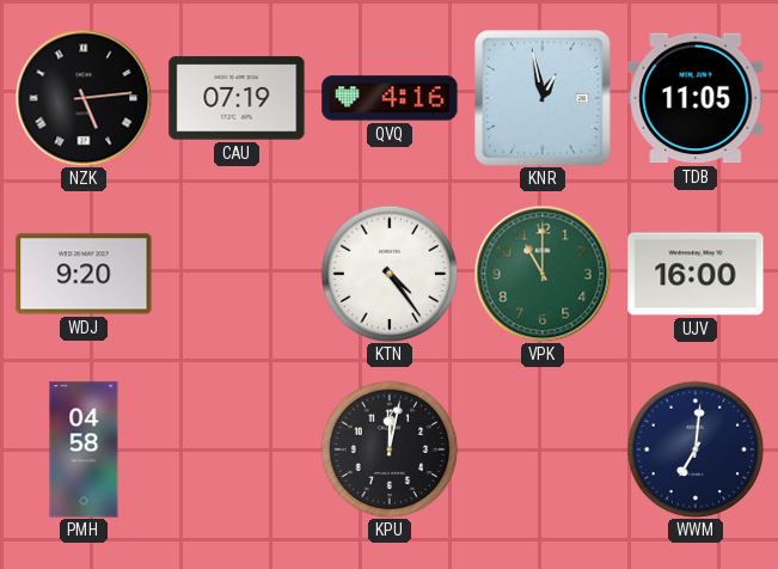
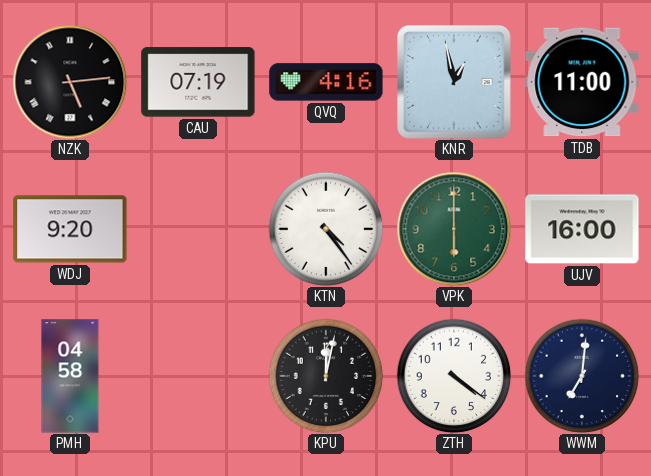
TDB: 11:05 -> 11:00
VPK: 11:00 -> 6:00
ZTH: none -> 4:21
